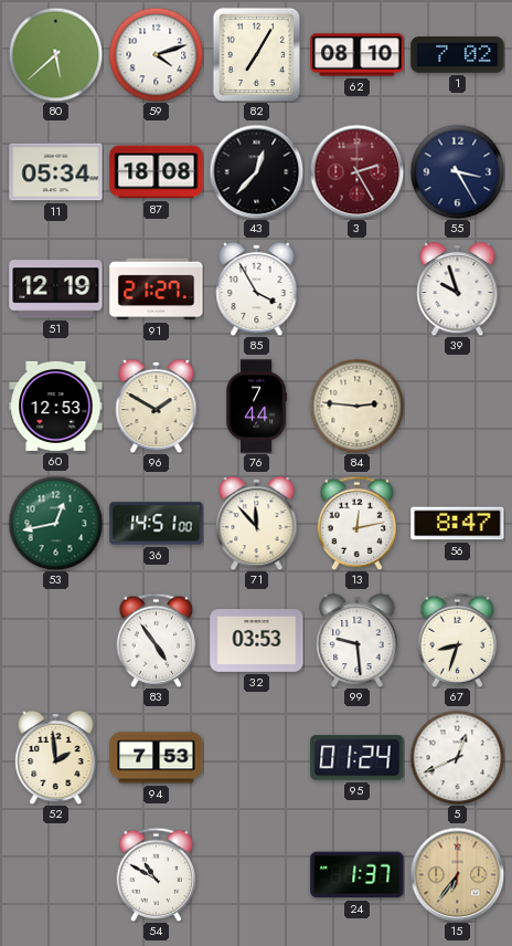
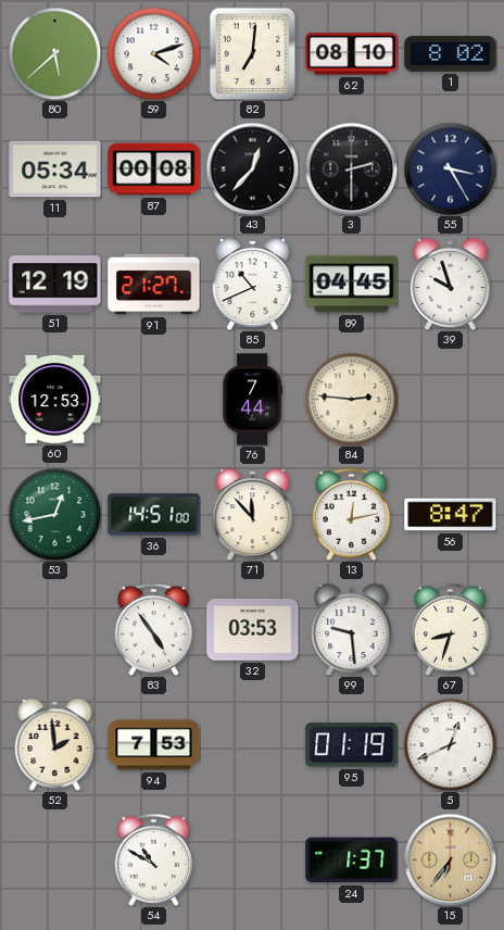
82: 7:05 -> 7:01
1: 7:02 -> 8:02
87: 18:08 -> 00:08
3: 2:25 -> 2:30
3 dial: burgundy -> black
85: 3:55 -> 10:41
89: none -> 04:45
96: 1:50 -> none
95: 01:24 -> 01:19
